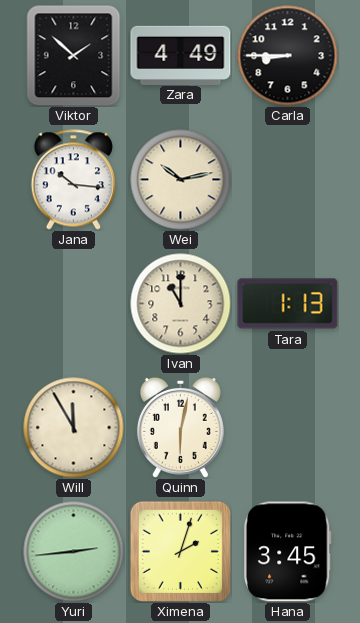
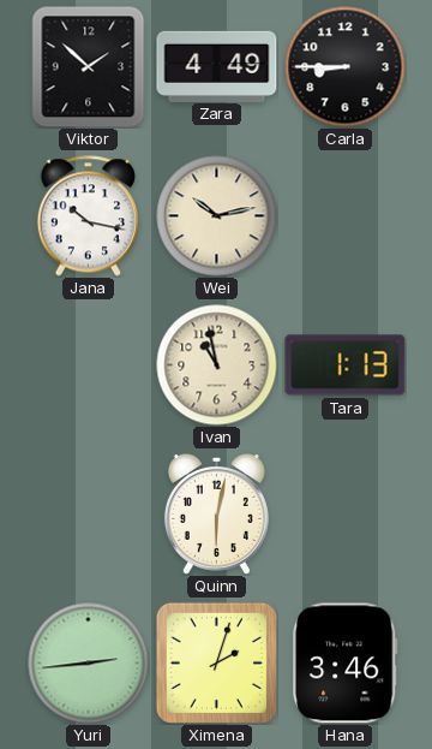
Jana: 10:16 -> 10:17
Ivan: 11:00 -> 10:58
Will: 11:55 -> none
Hana: 3:45 -> 3:46
